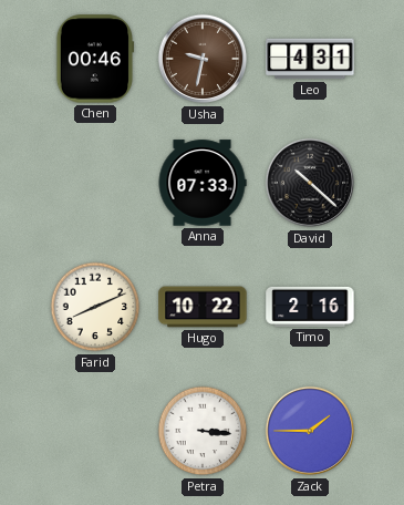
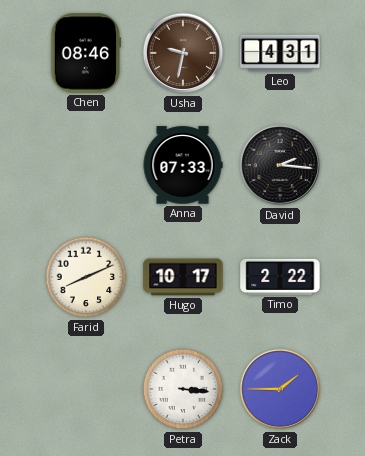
Chen: 00:46 -> 08:46
David: 10:22 -> 2:16
Hugo: 10:22 -> 10:17
Timo: 2:16 -> 2:22
